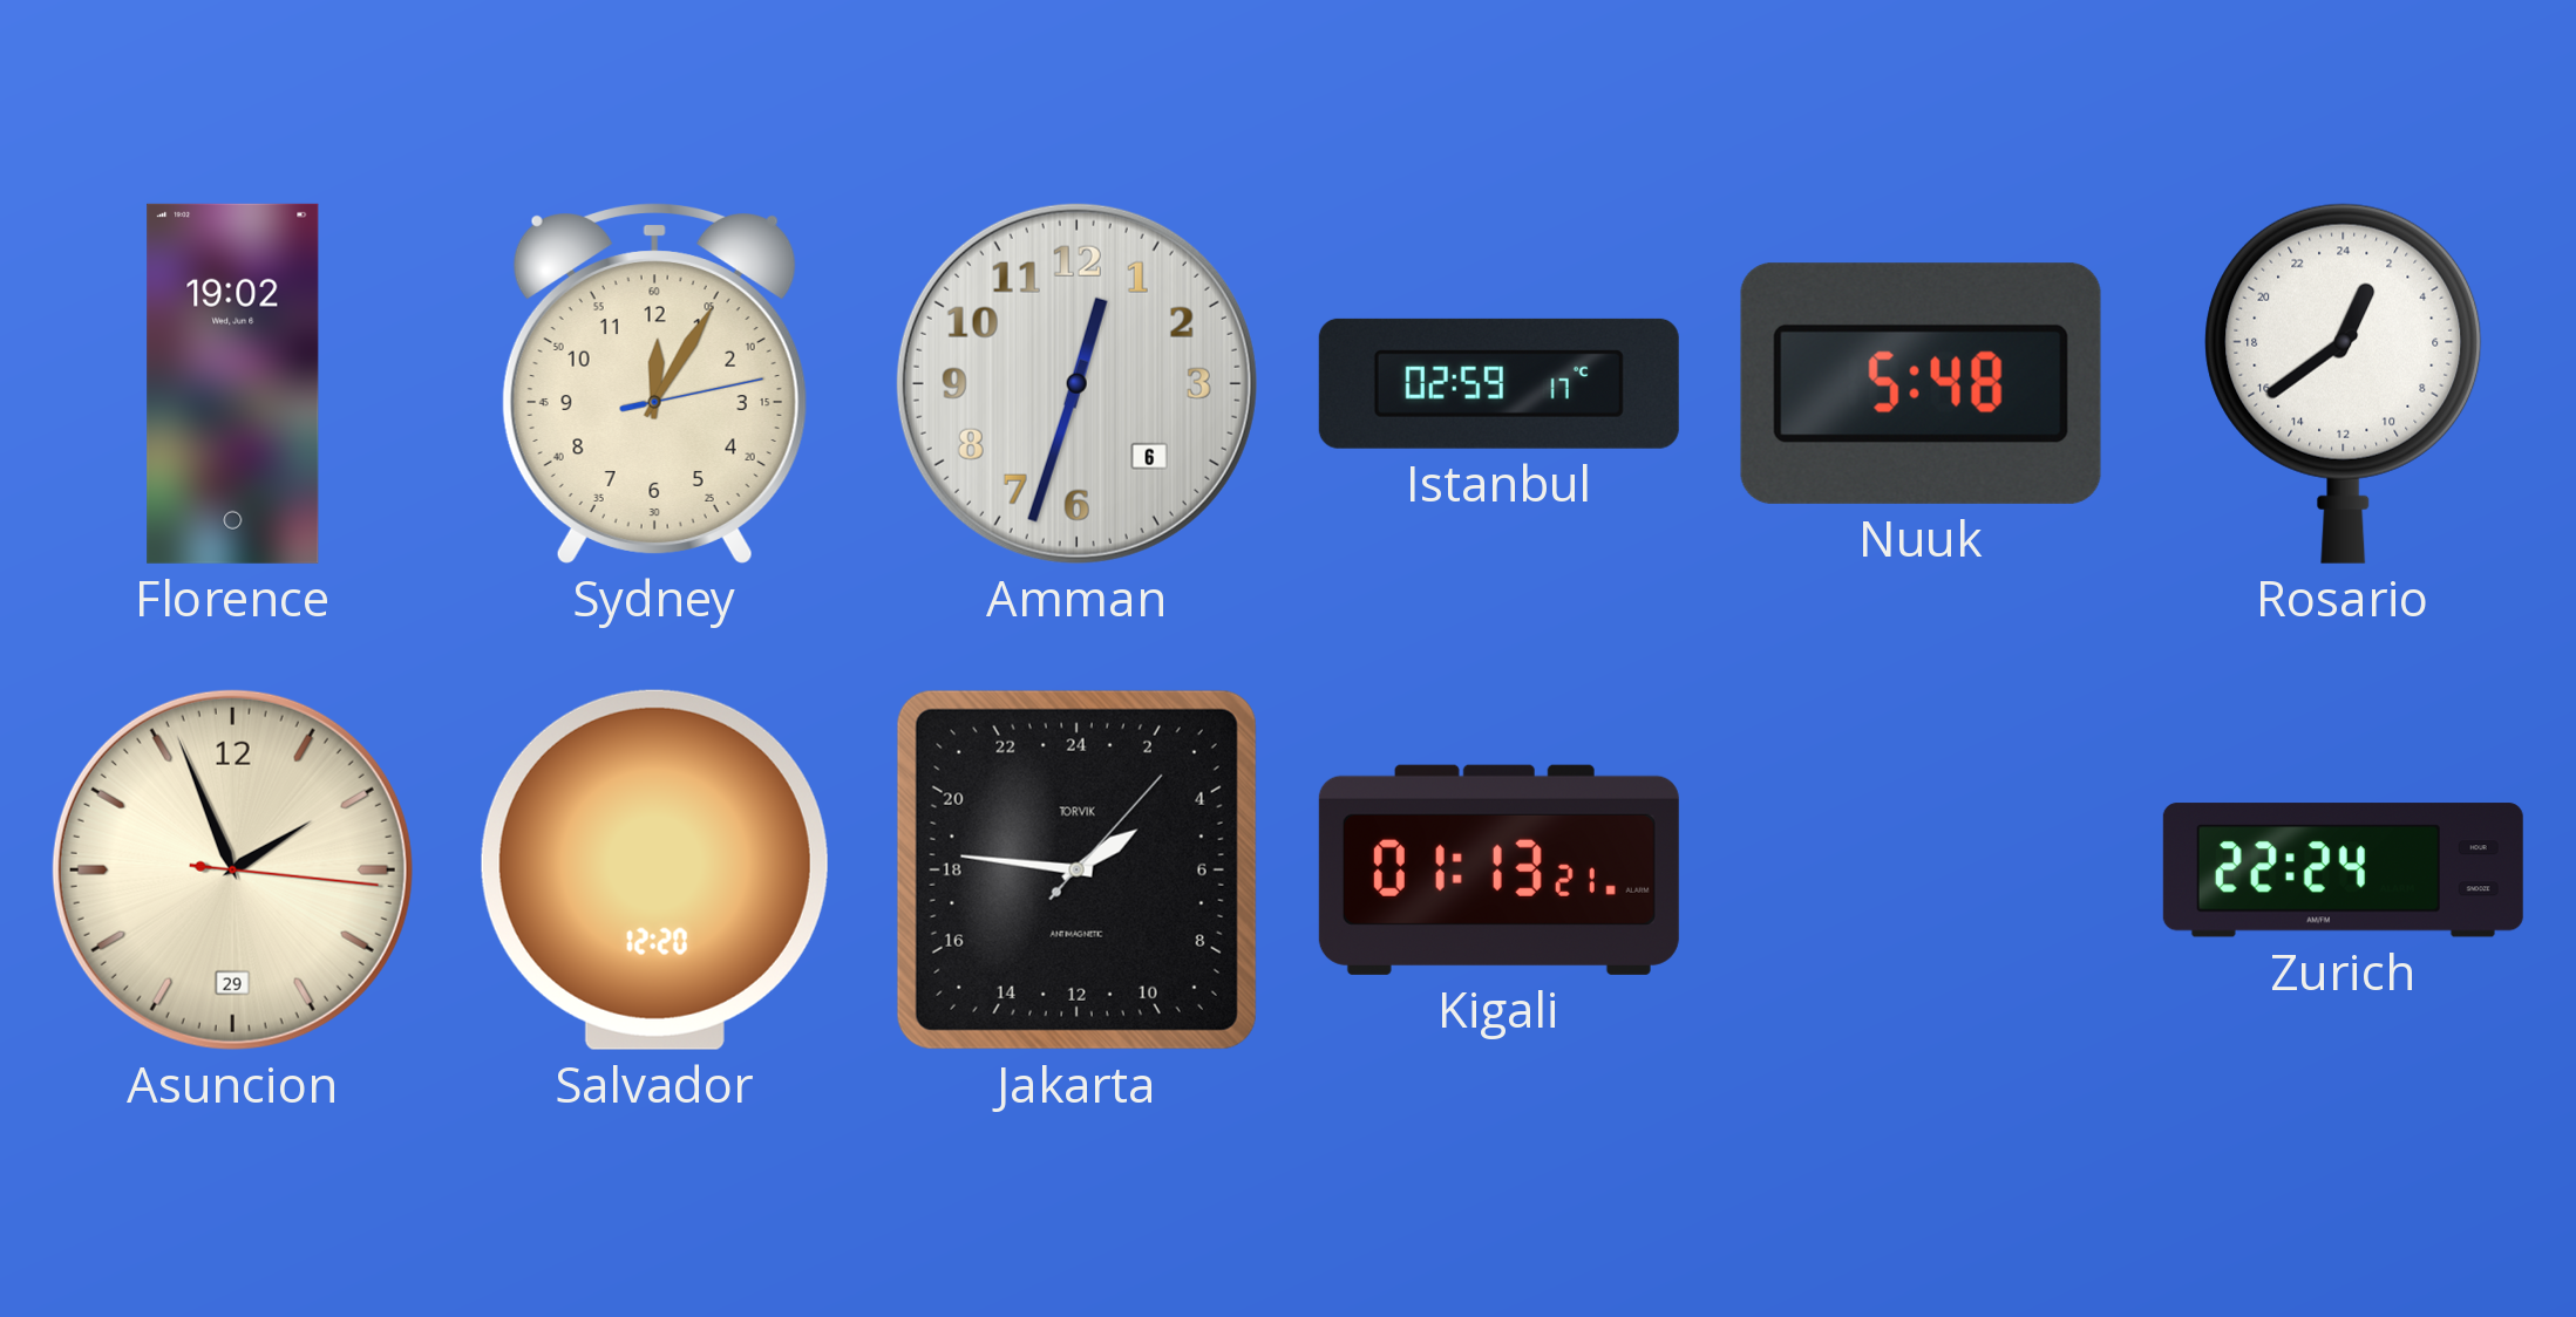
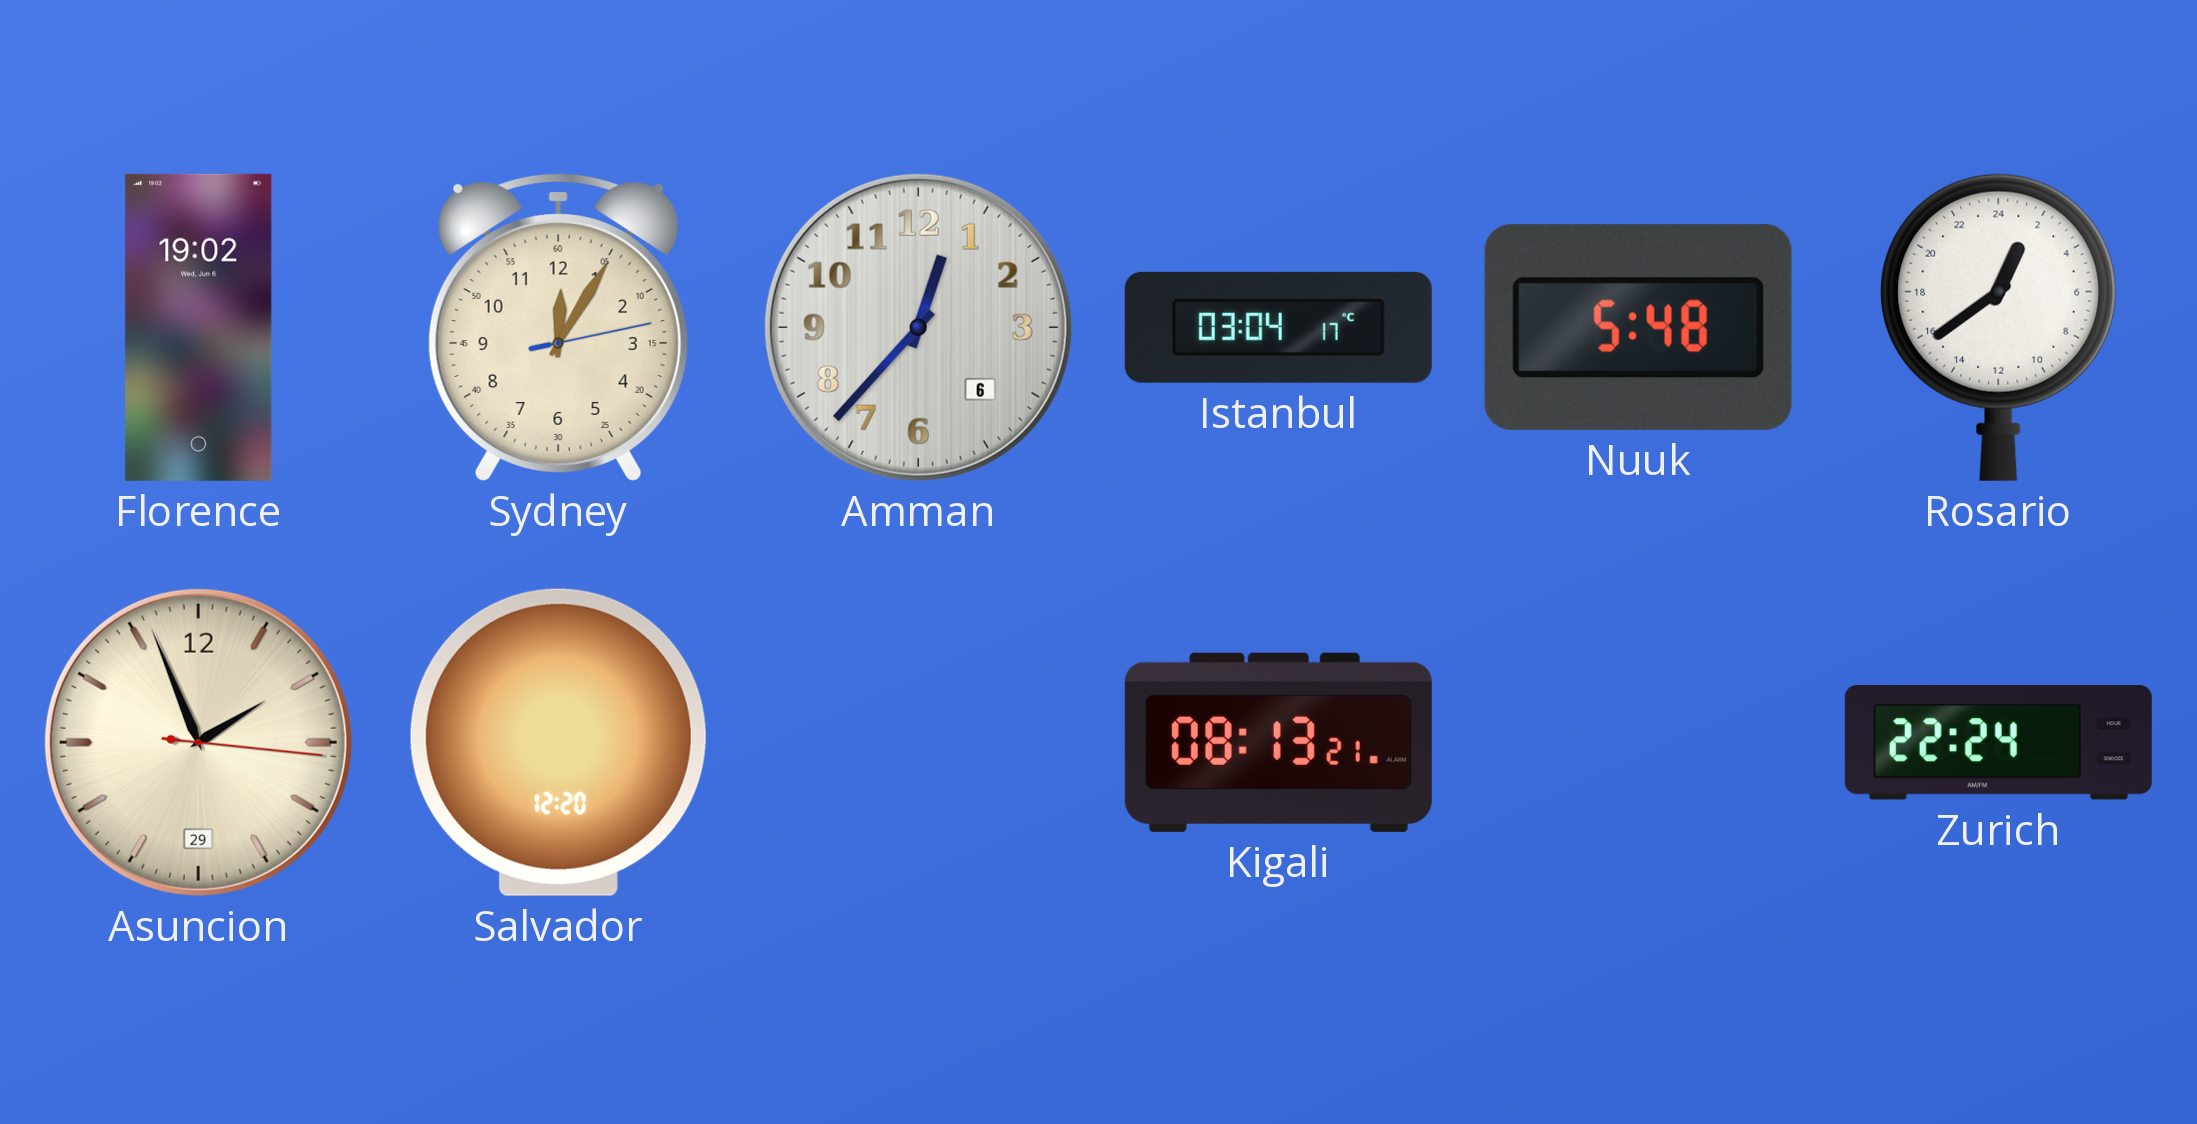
Amman: 12:33 -> 12:37
Istanbul: 02:59 -> 03:04
Jakarta: 3:46 -> none
Kigali: 01:13 -> 08:13
